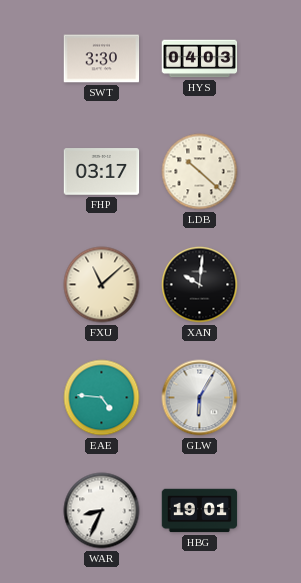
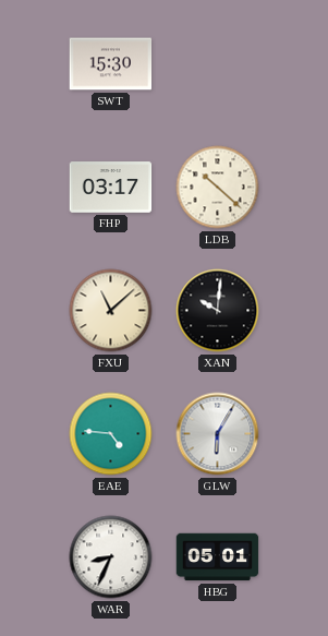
SWT: 3:30 -> 15:30
HYS: 04:03 -> none
HBG: 19:01 -> 05:01
